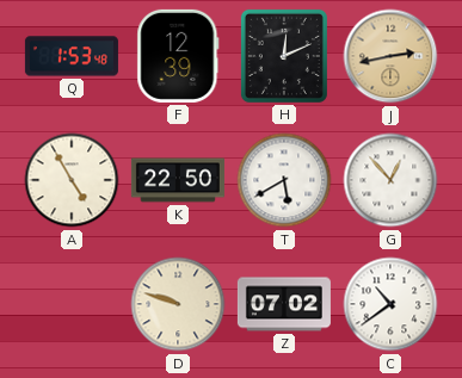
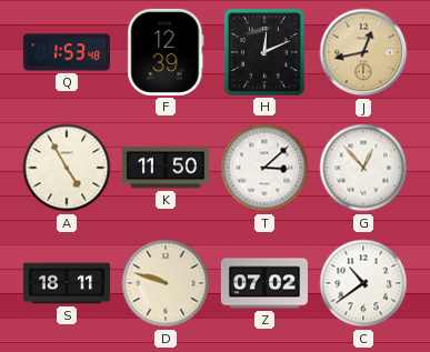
J: 2:43 -> 12:43
K: 22:50 -> 11:50
T: 5:40 -> 3:08
S: none -> 18:11
